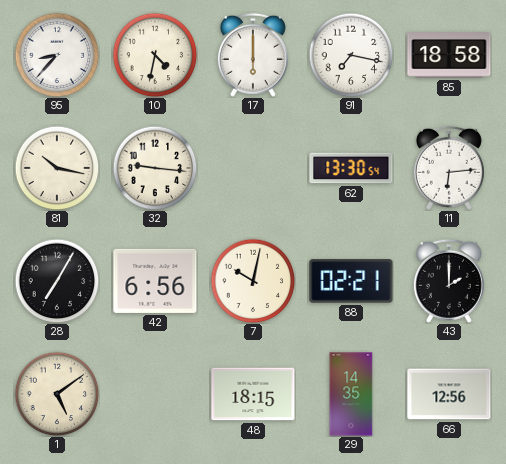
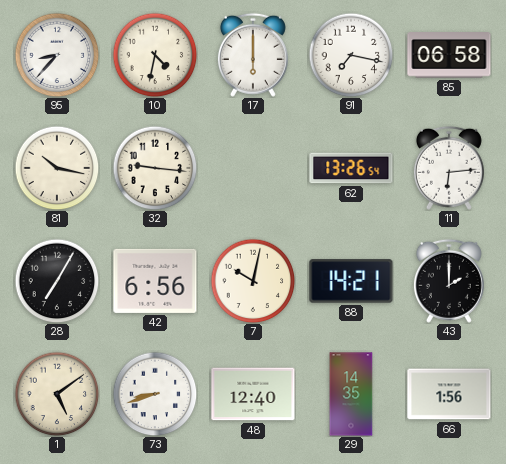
85: 18:58 -> 06:58
62: 13:30 -> 13:26
88: 02:21 -> 14:21
73: none -> 8:42
48: 18:15 -> 12:40
66: 12:56 -> 1:56
